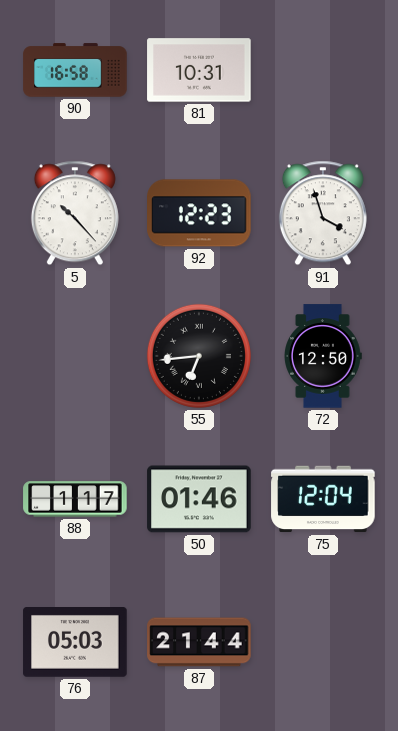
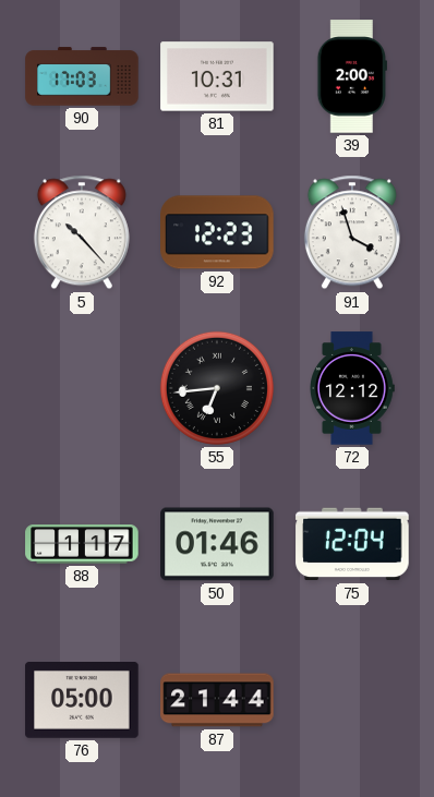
90: 16:58 -> 17:03
39: none -> 2:00
72: 12:50 -> 12:12
76: 05:03 -> 05:00
